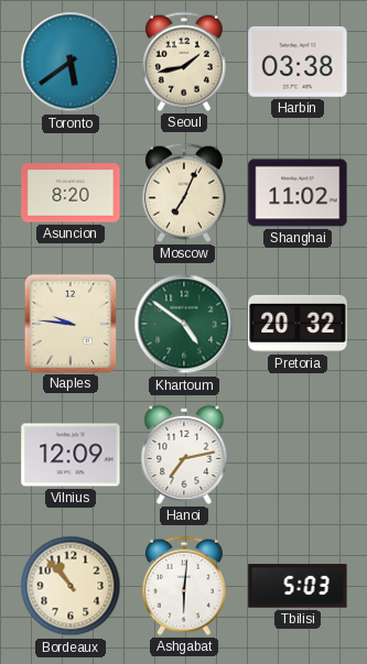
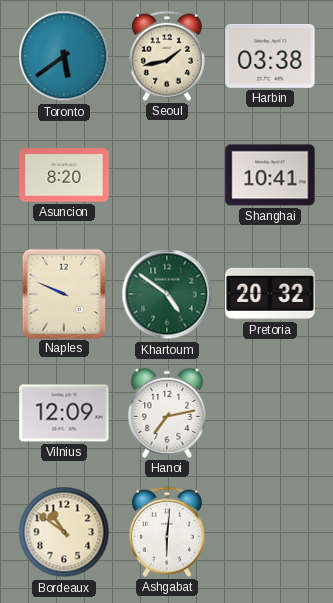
Moscow: 7:04 -> none
Shanghai: 11:02 -> 10:41
Naples: 9:46 -> 9:49
Bordeaux: 10:53 -> 10:51
Tbilisi: 5:03 -> none
